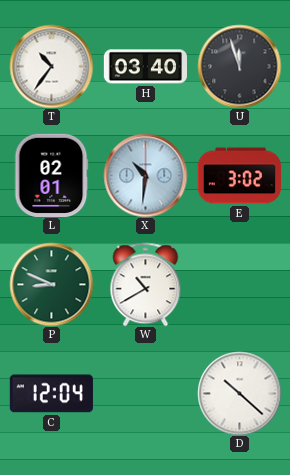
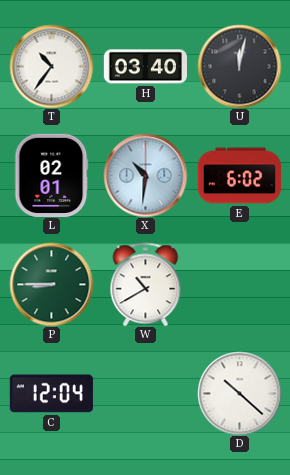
U: 11:57 -> 12:02
E: 3:02 -> 6:02
P: 8:49 -> 8:45
